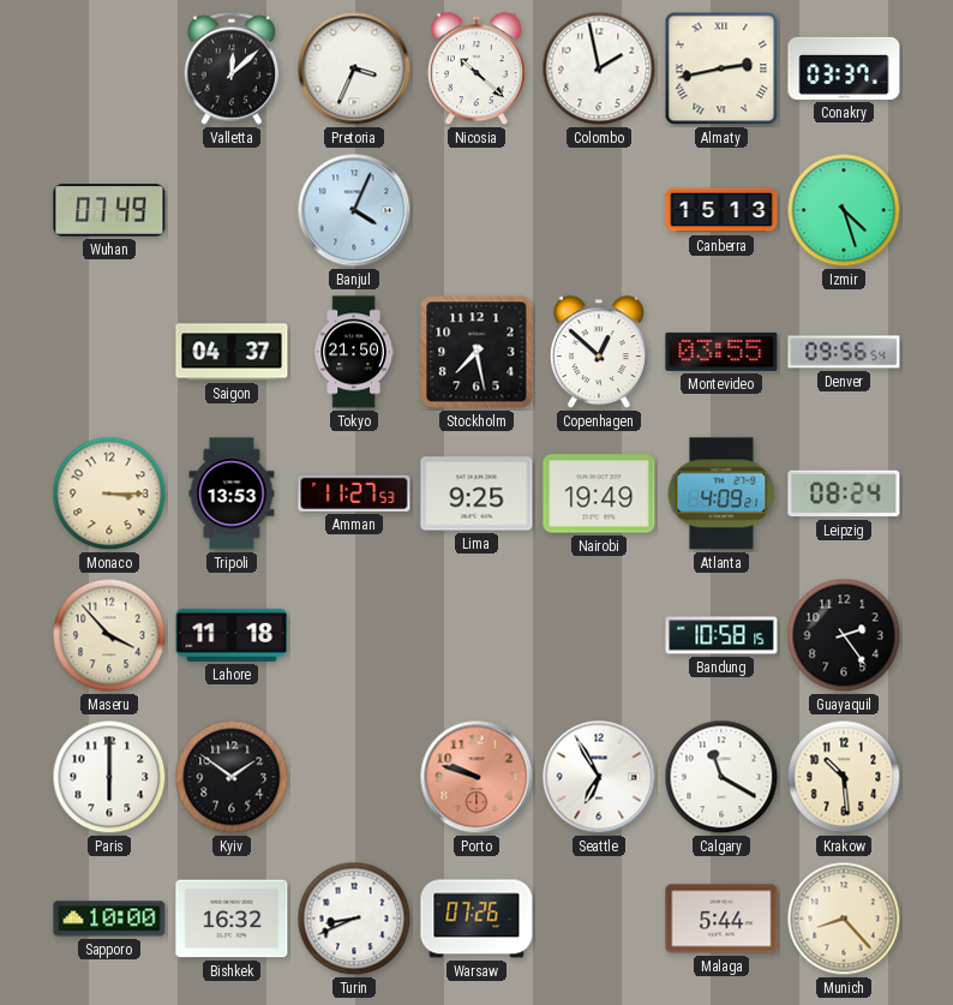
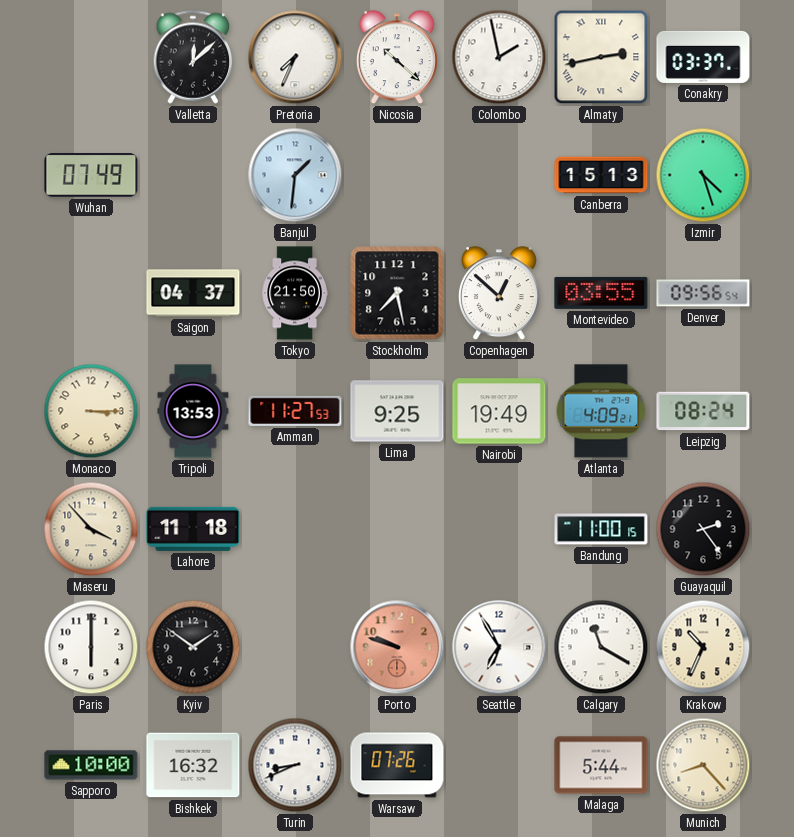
Pretoria: 3:34 -> 7:34
Banjul: 4:04 -> 1:31
Bandung: 10:58 -> 11:00
Krakow: 10:29 -> 10:34
